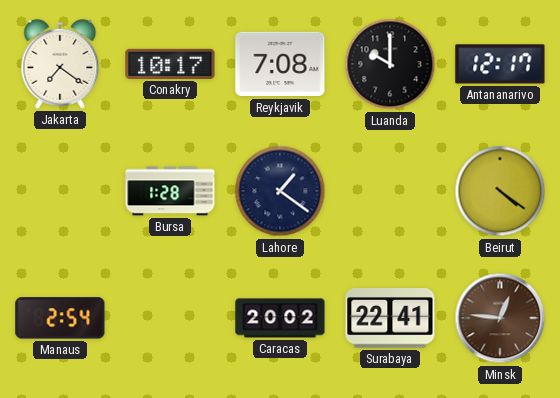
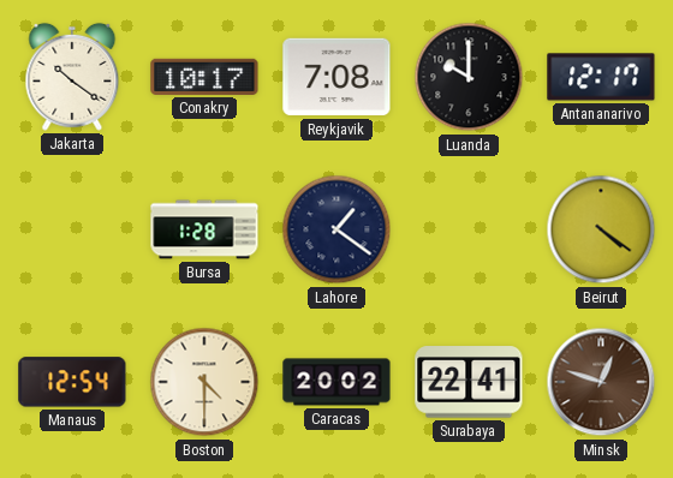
Jakarta: 7:21 -> 10:21
Manaus: 2:54 -> 12:54
Boston: none -> 4:30
Minsk: 12:46 -> 12:48
